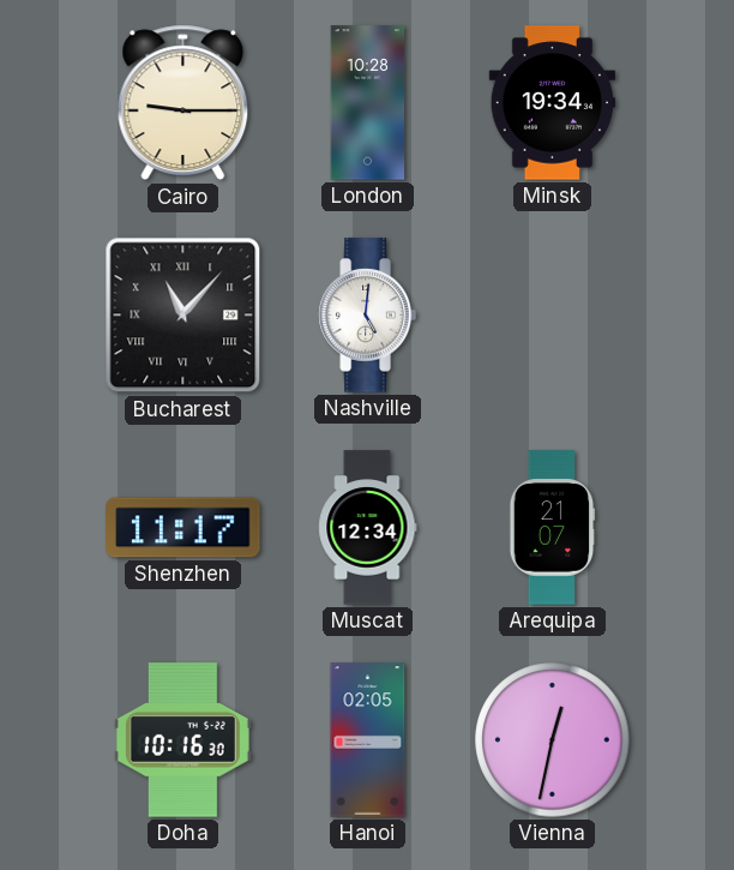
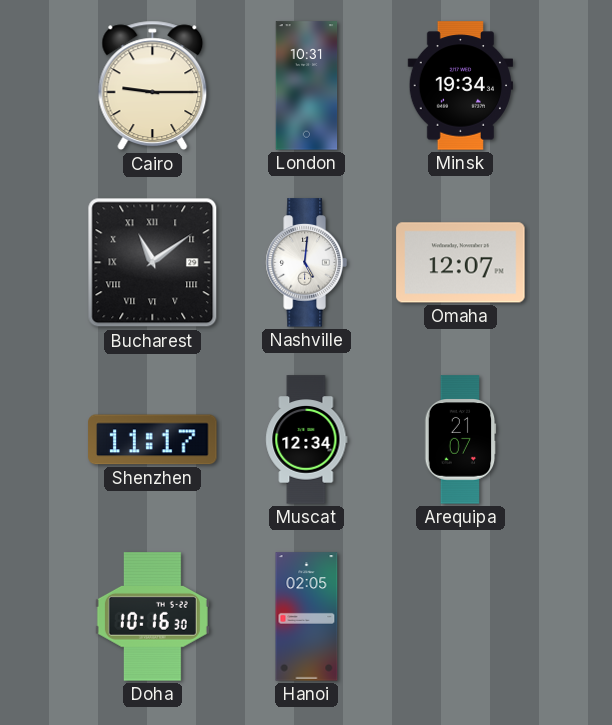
London: 10:28 -> 10:31
Bucharest: 11:07 -> 11:09
Omaha: none -> 12:07
Vienna: 12:32 -> none
